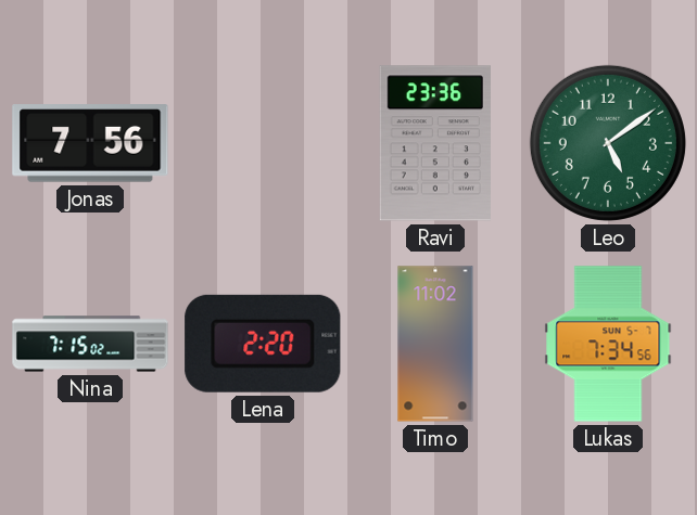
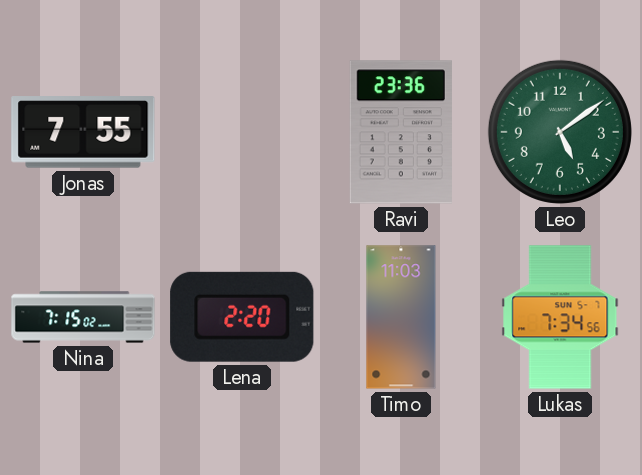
Jonas: 7:56 -> 7:55
Timo: 11:02 -> 11:03
